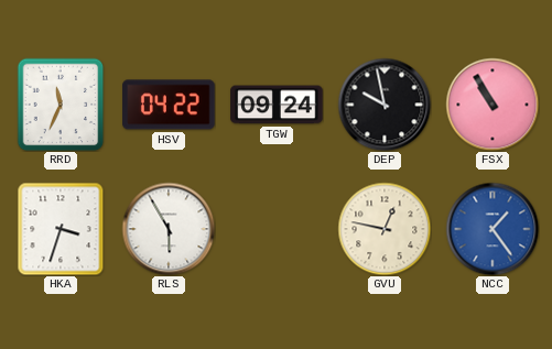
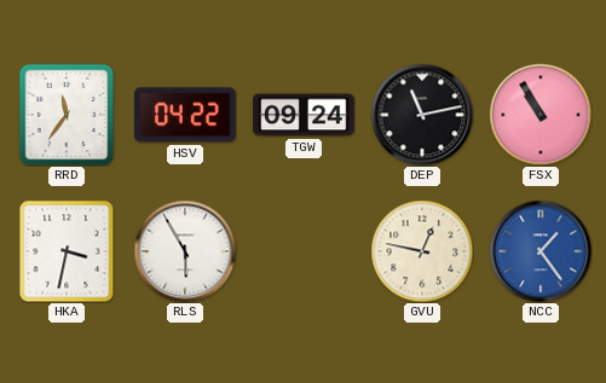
RRD: 11:34 -> 11:36
DEP: 9:58 -> 11:13
HKA: 3:33 -> 3:32
